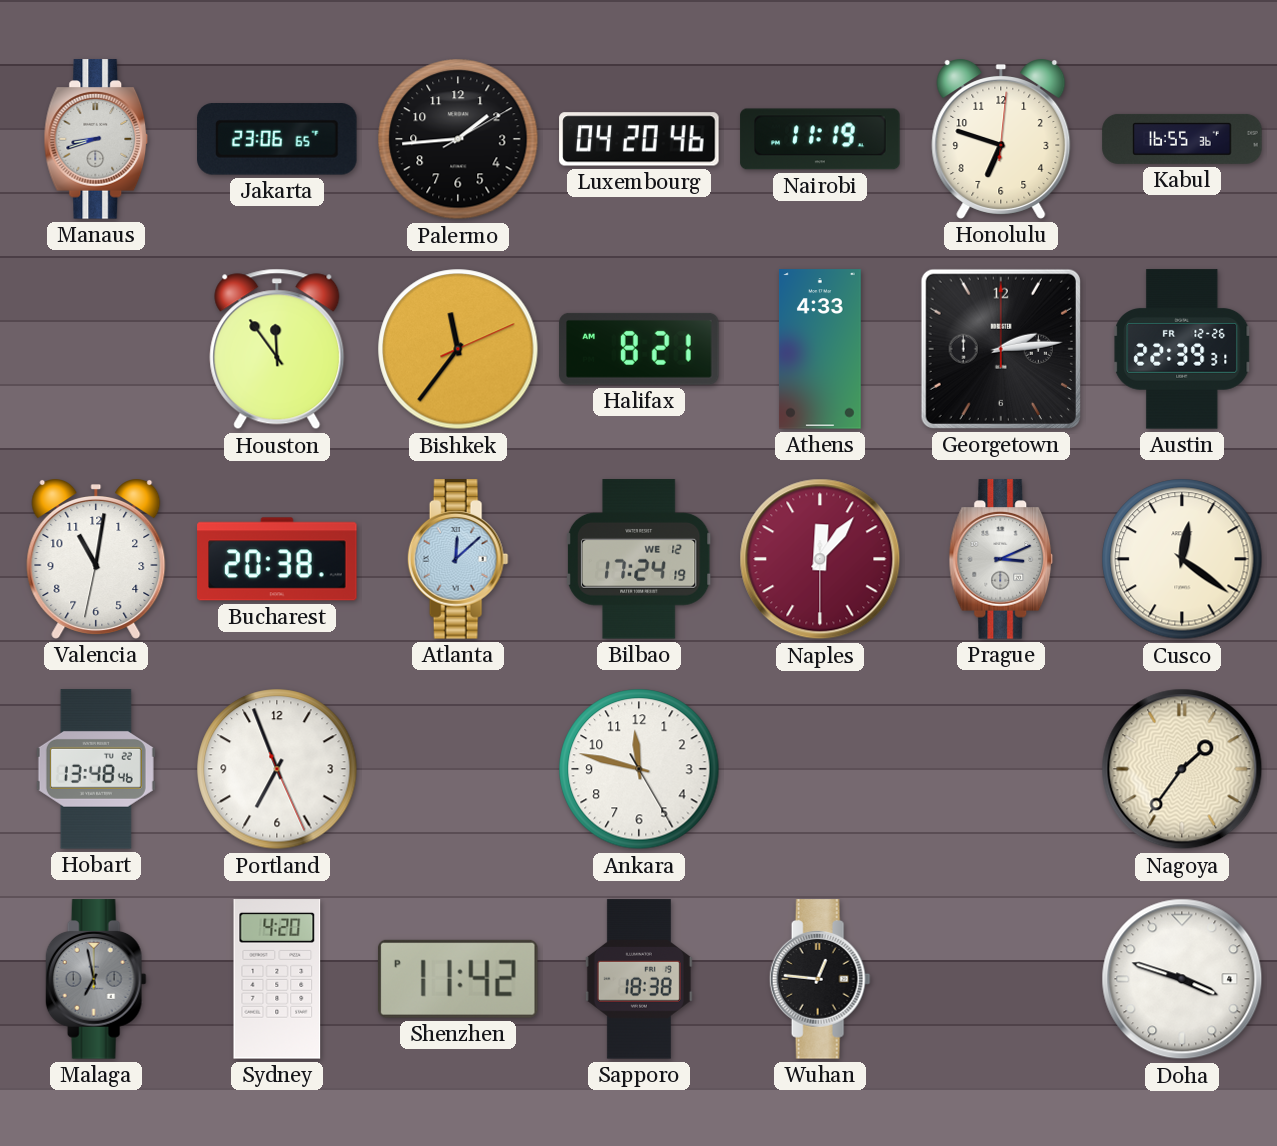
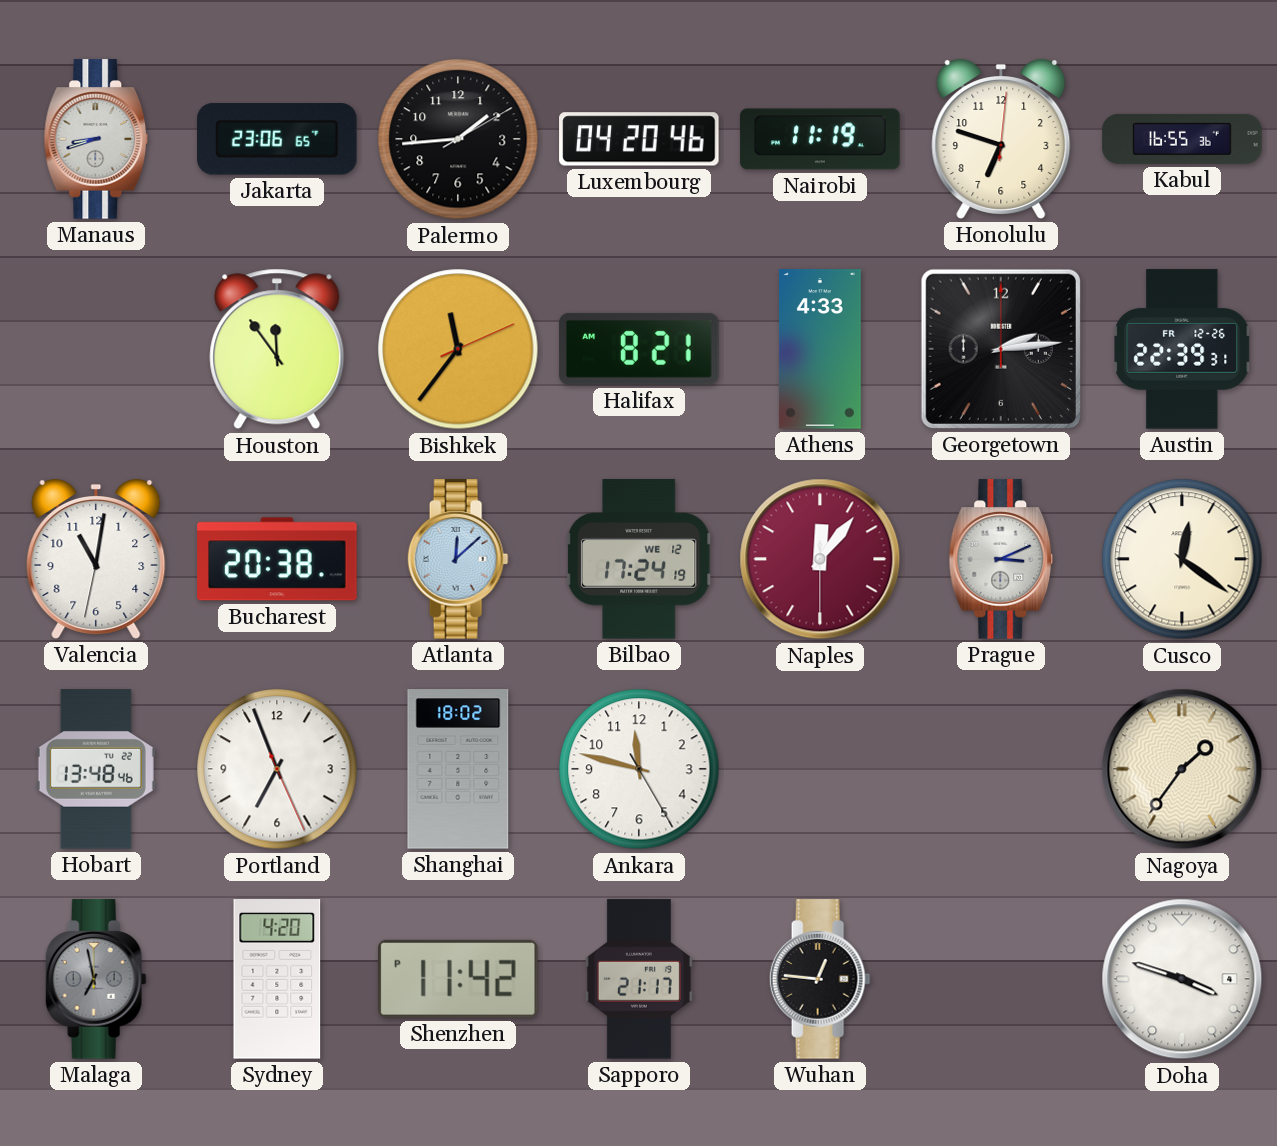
Shanghai: none -> 18:02
Sapporo: 18:38 -> 21:17
